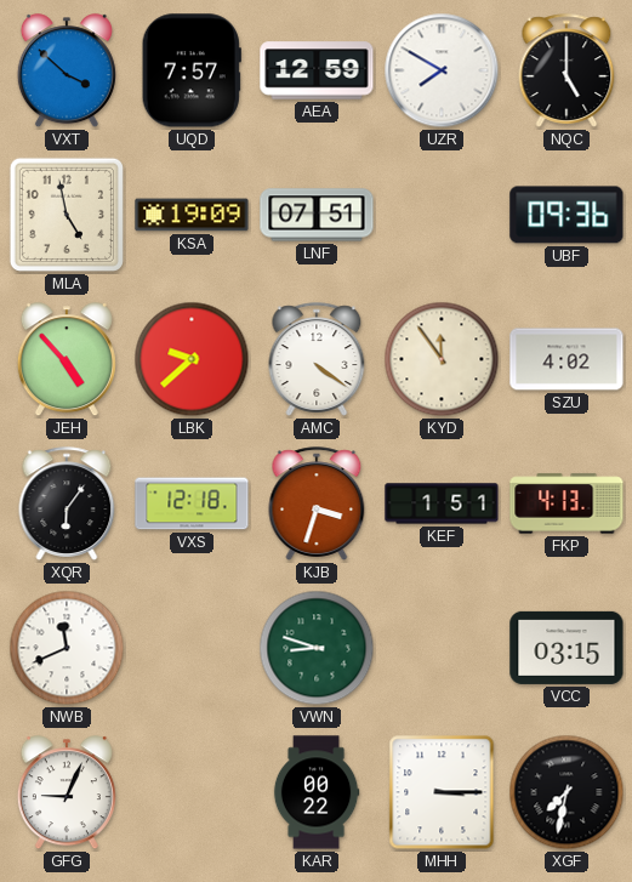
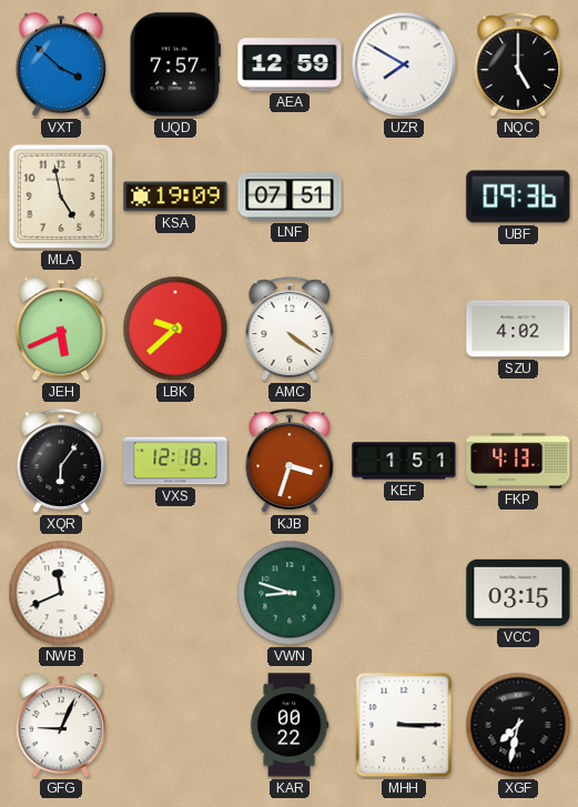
JEH: 4:53 -> 5:41
KYD: 11:54 -> none
